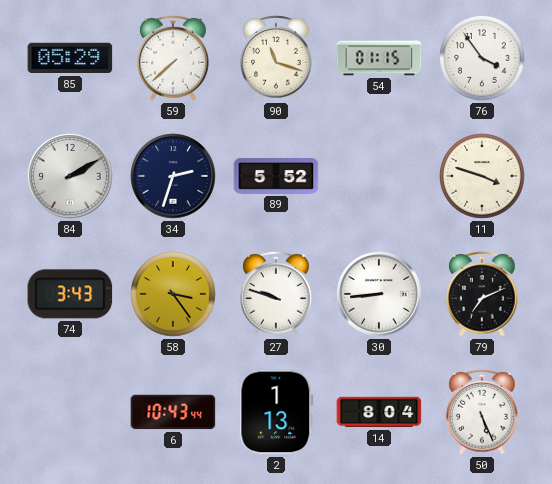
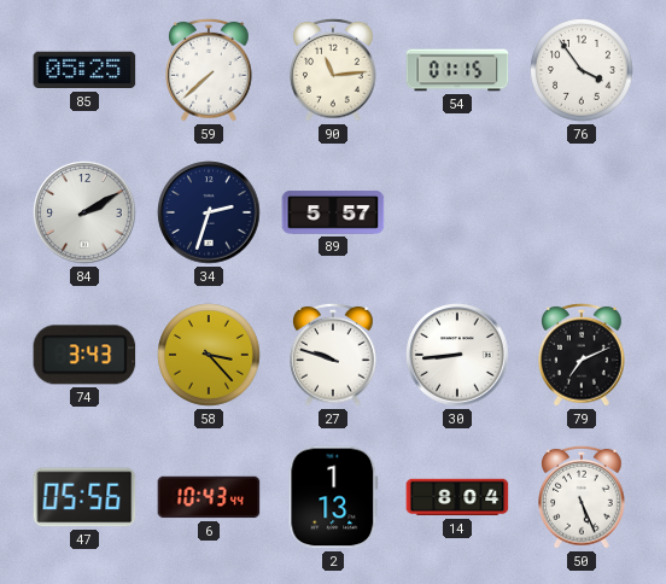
85: 05:29 -> 05:25
90: 11:18 -> 11:14
89: 5:52 -> 5:57
11: 3:48 -> none
58: 3:24 -> 3:23
47: none -> 05:56
